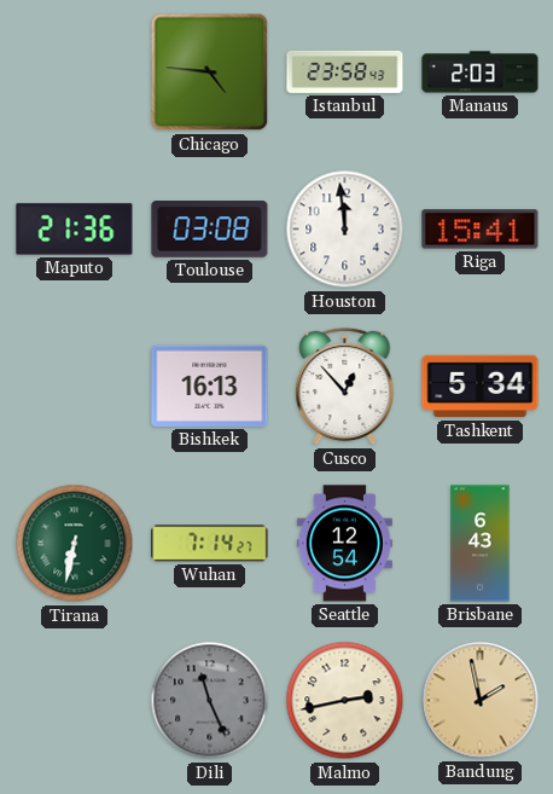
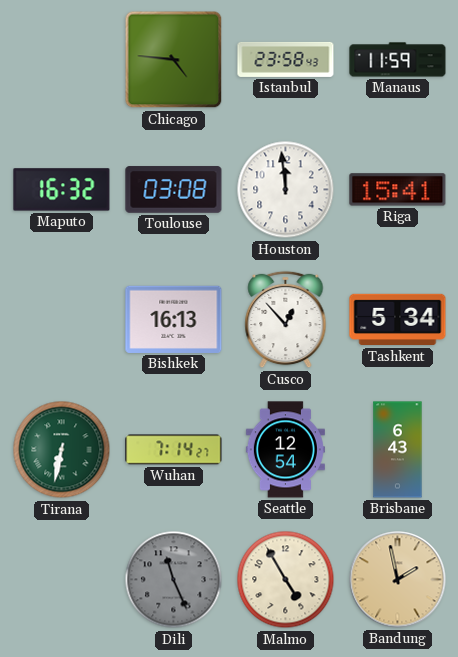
Manaus: 2:03 -> 11:59
Maputo: 21:36 -> 16:32
Malmo: 2:43 -> 4:55
